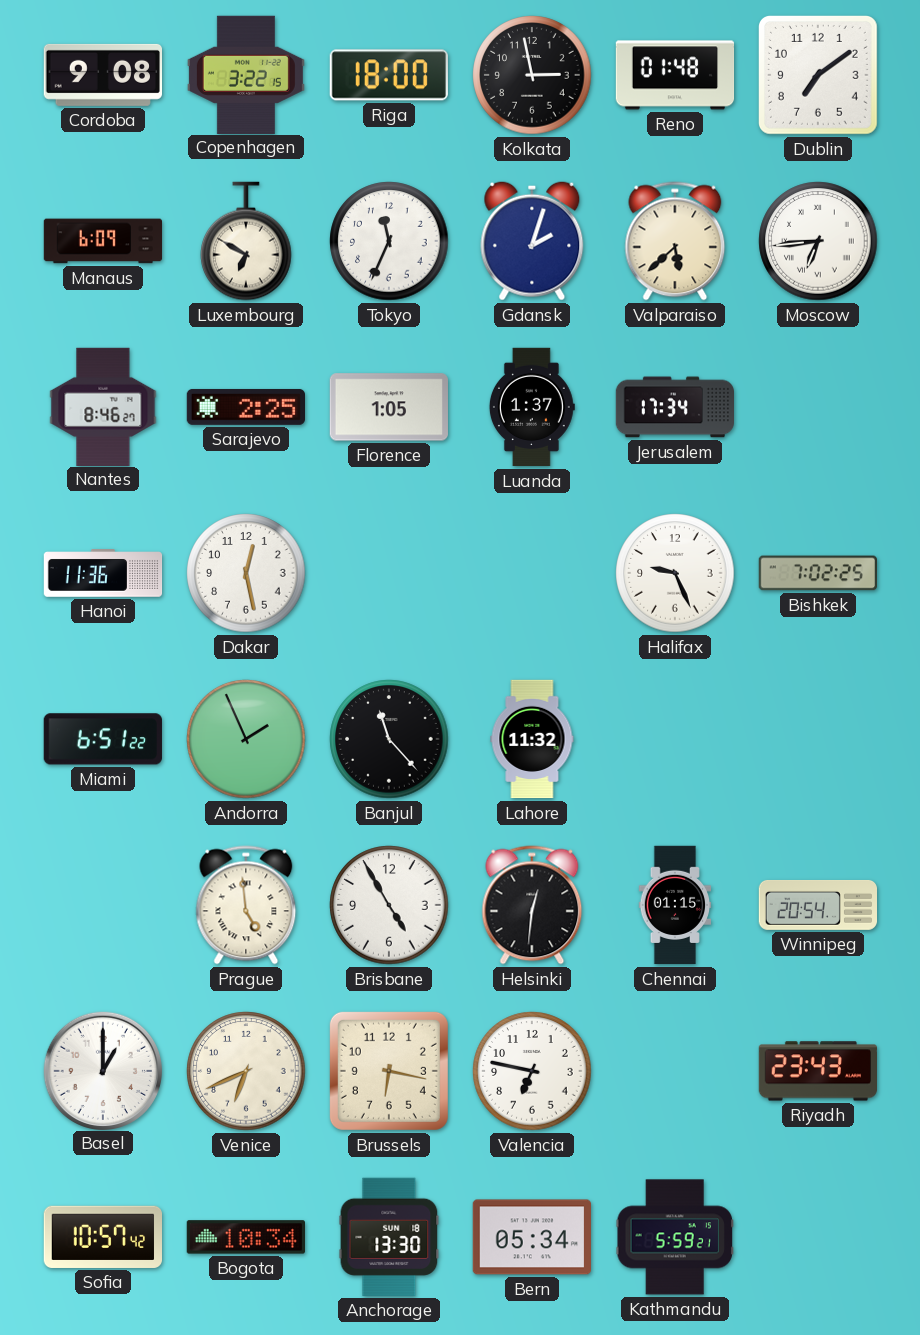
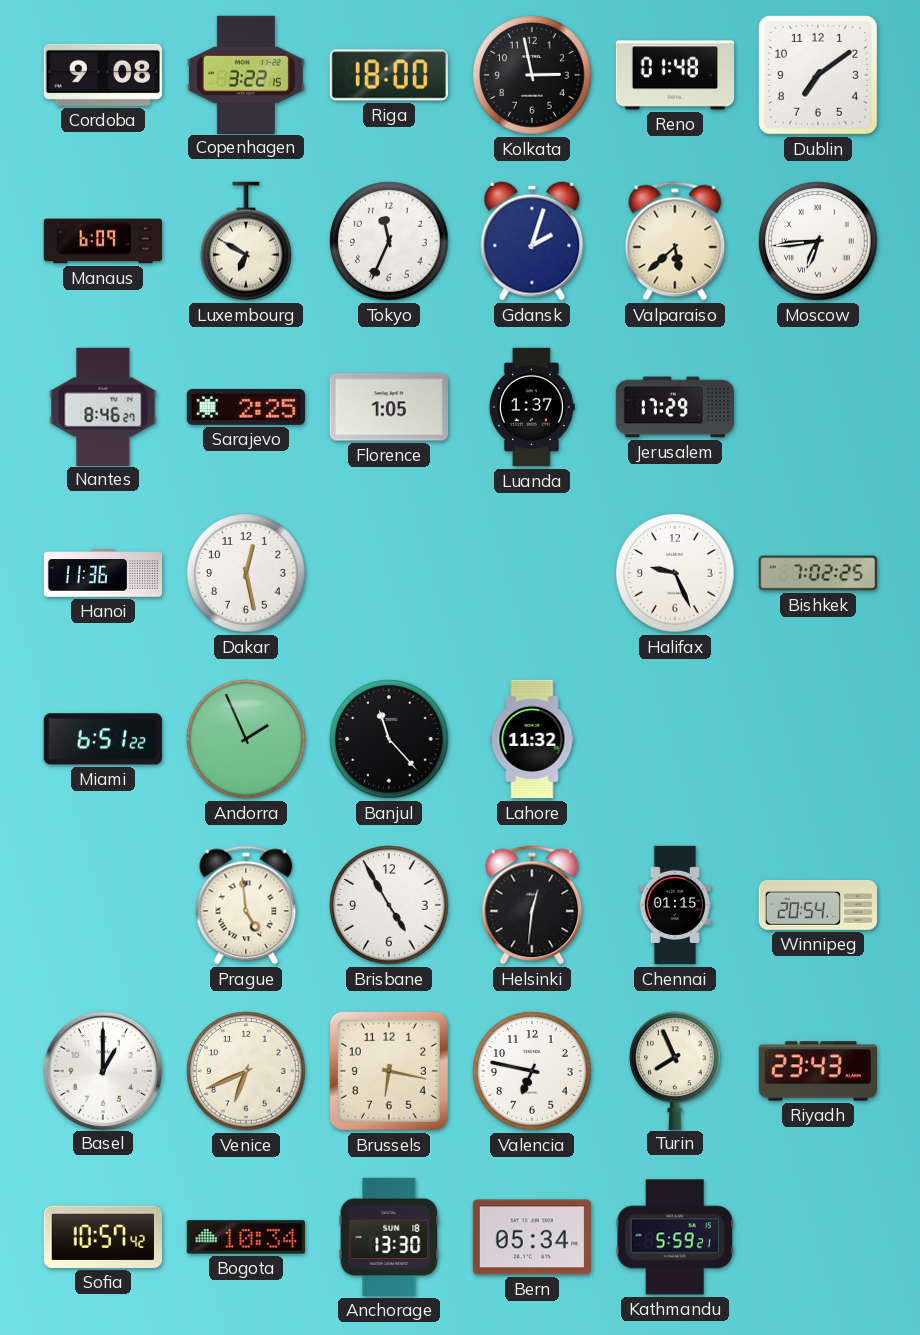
Jerusalem: 17:34 -> 17:29
Turin: none -> 7:56
